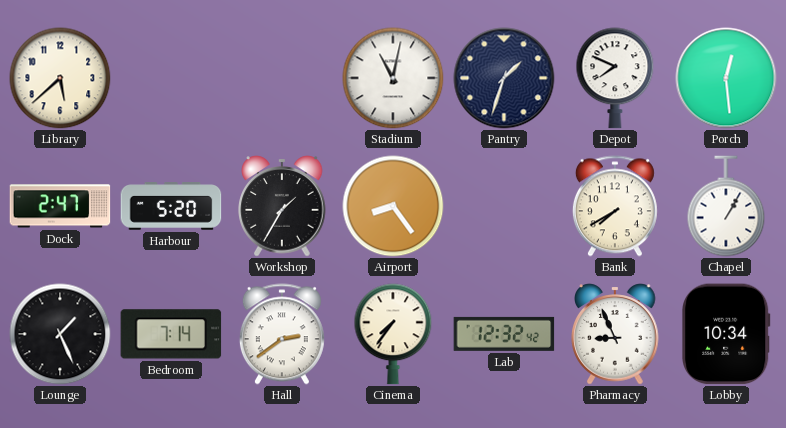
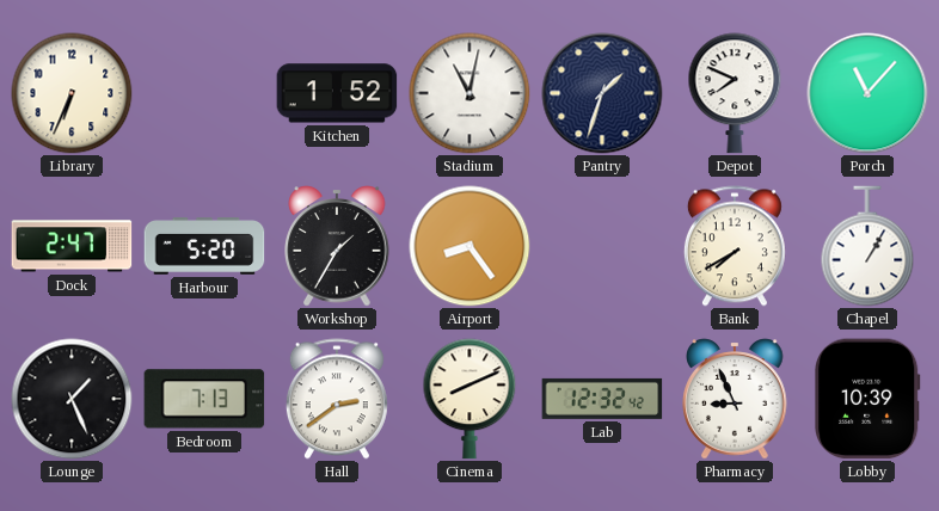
Library: 5:38 -> 6:34
Kitchen: none -> 1:52
Porch: 12:29 -> 11:07
Bedroom: 7:14 -> 7:13
Cinema: 7:36 -> 8:11
Lobby: 10:34 -> 10:39
